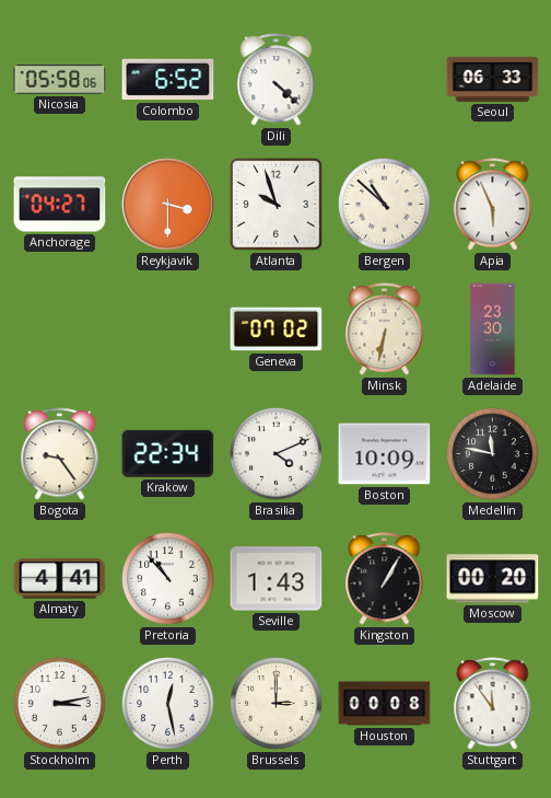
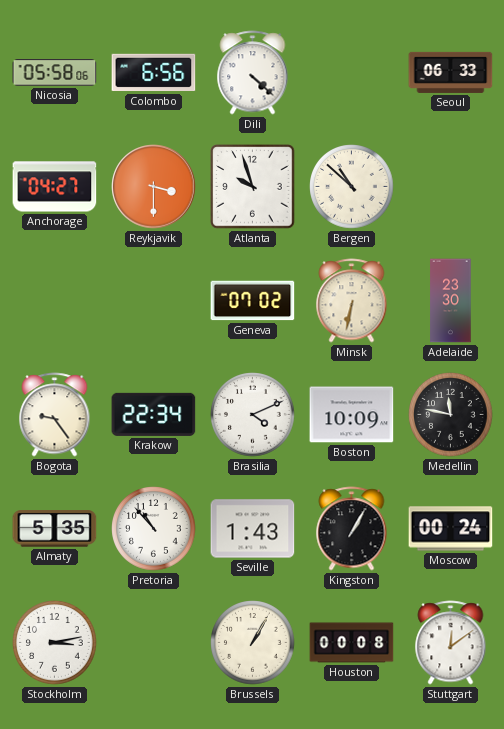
Colombo: 6:52 -> 6:56
Apia: 5:56 -> none
Almaty: 4:41 -> 5:35
Moscow: 00:20 -> 00:24
Perth: 12:28 -> none
Brussels: 3:00 -> 1:05
Stuttgart: 11:54 -> 12:09
